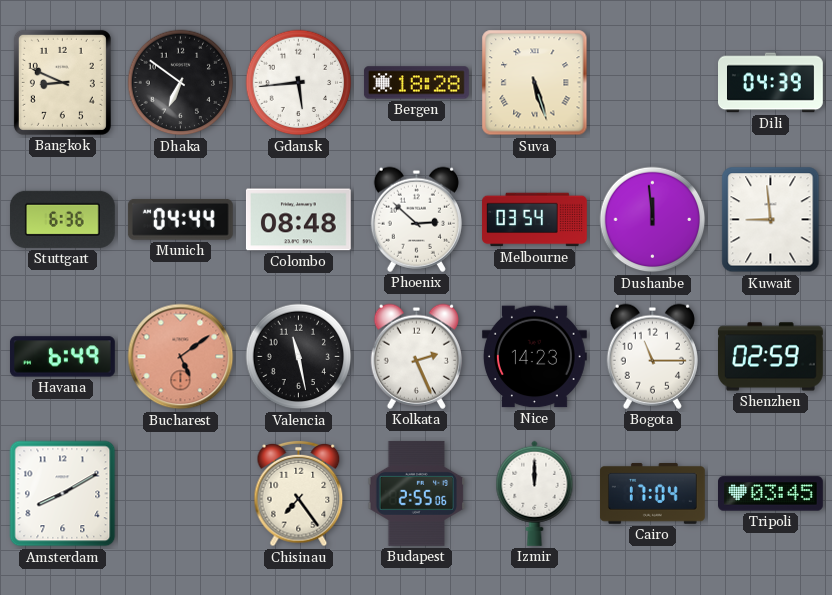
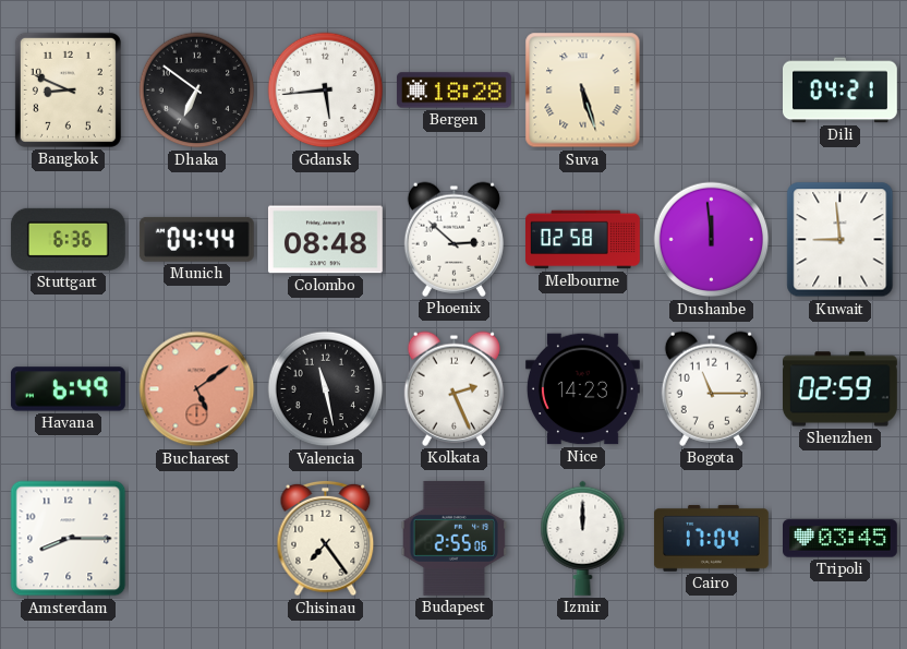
Dili: 04:39 -> 04:21
Melbourne: 03:54 -> 02:58
Amsterdam: 8:10 -> 8:15
